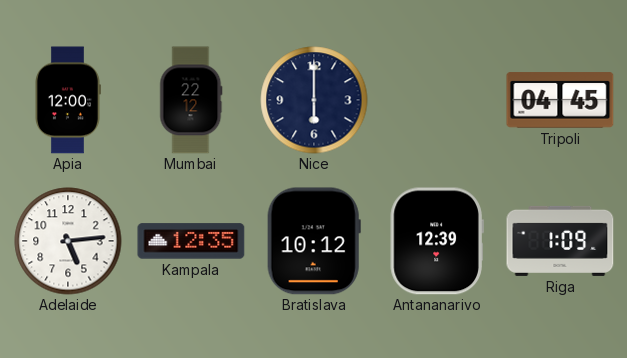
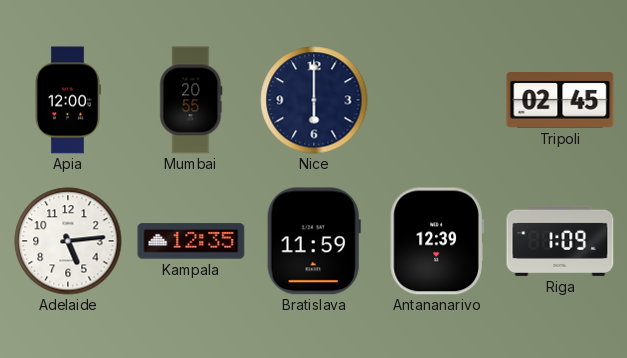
Mumbai: 22:12 -> 20:55
Tripoli: 04:45 -> 02:45
Bratislava: 10:12 -> 11:59
